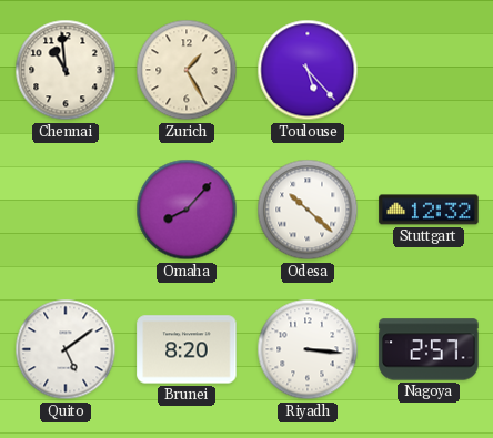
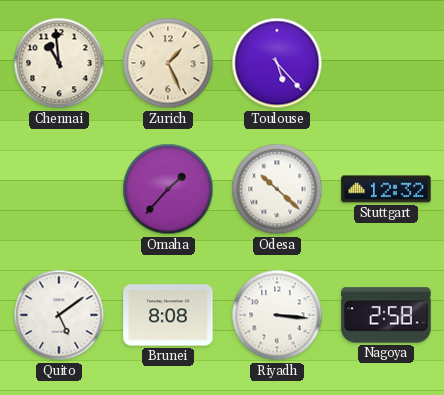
Zurich: 1:25 -> 1:26
Omaha: 8:07 -> 1:37
Brunei: 8:20 -> 8:08
Nagoya: 2:57 -> 2:58
